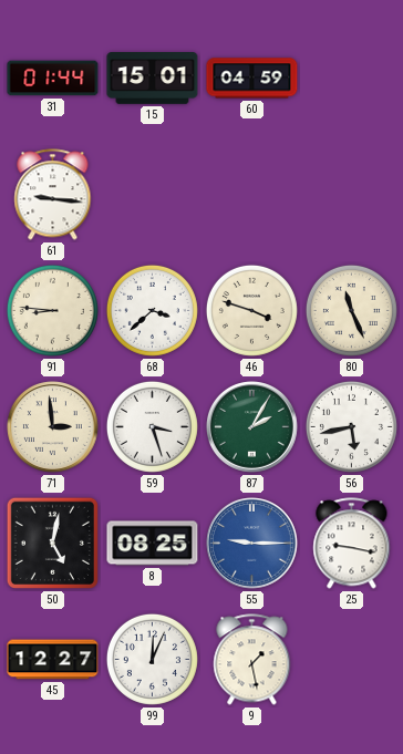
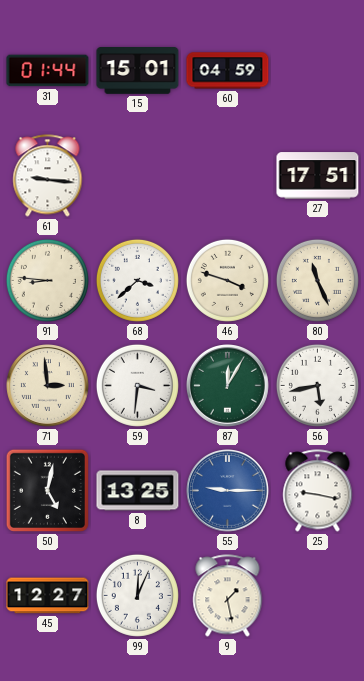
27: none -> 17:51
59: 3:27 -> 3:31
87: 2:05 -> 12:05
8: 08:25 -> 13:25
